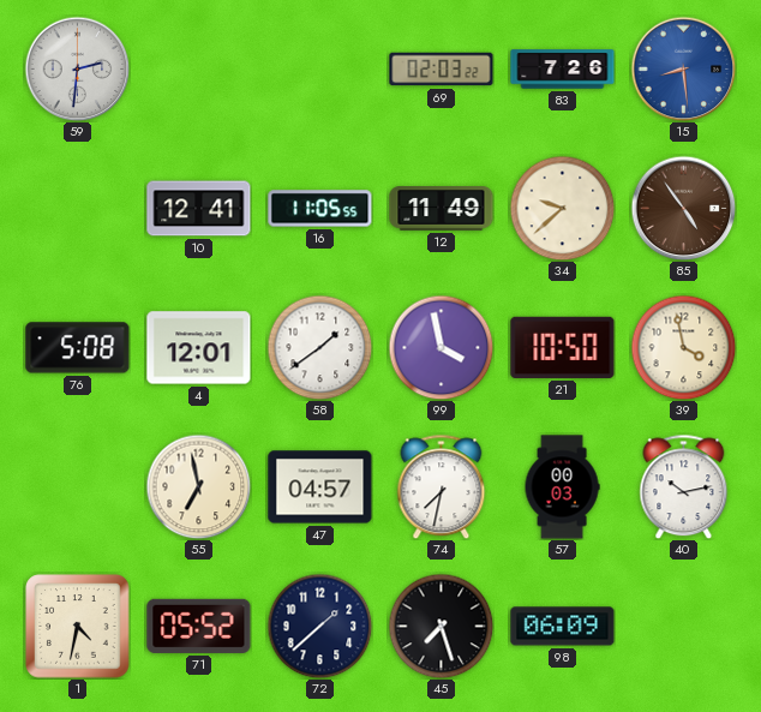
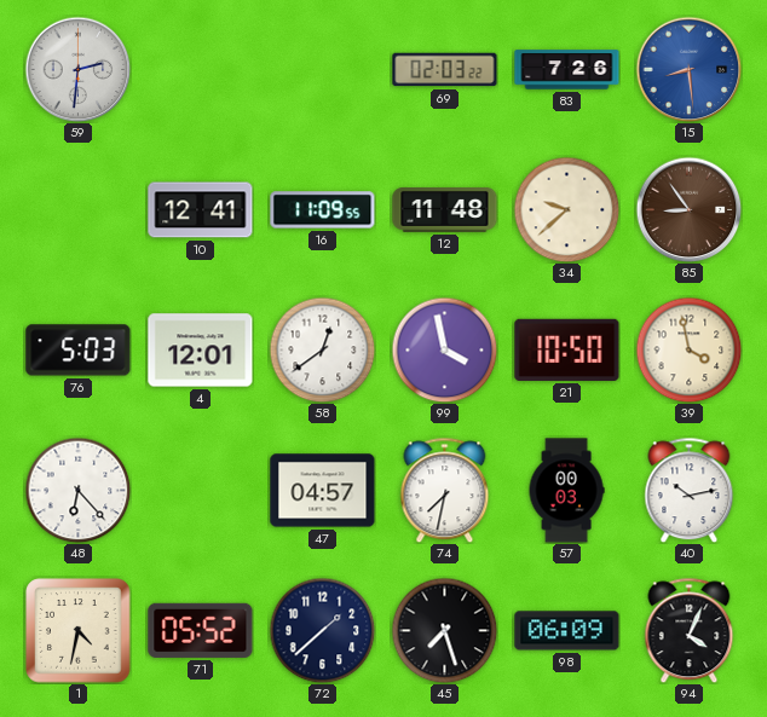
16: 11:05 -> 11:09
12: 11:49 -> 11:48
85: 4:54 -> 8:54
76: 5:08 -> 5:03
58: 1:39 -> 12:39
48: none -> 6:23
55: 6:58 -> none
94: none -> 4:04
